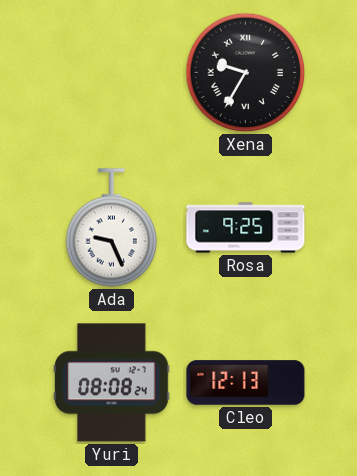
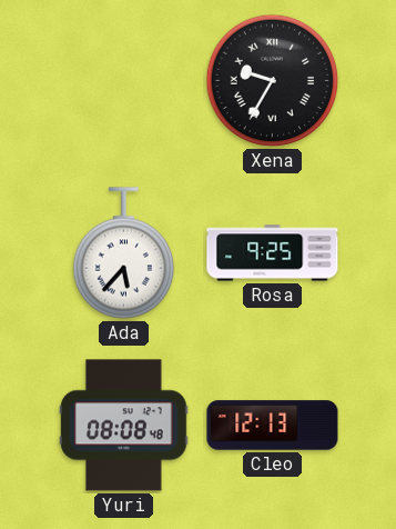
Ada: 9:26 -> 5:37
Yuri: 08:08:24 -> 08:08:48
